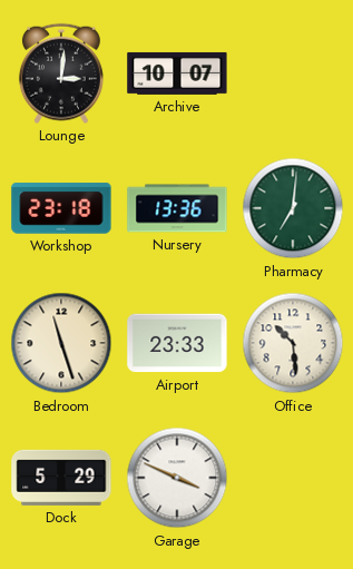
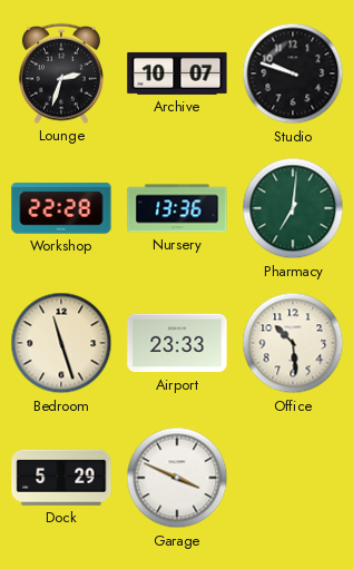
Lounge: 3:01 -> 2:33
Studio: none -> 9:48
Workshop: 23:18 -> 22:28
